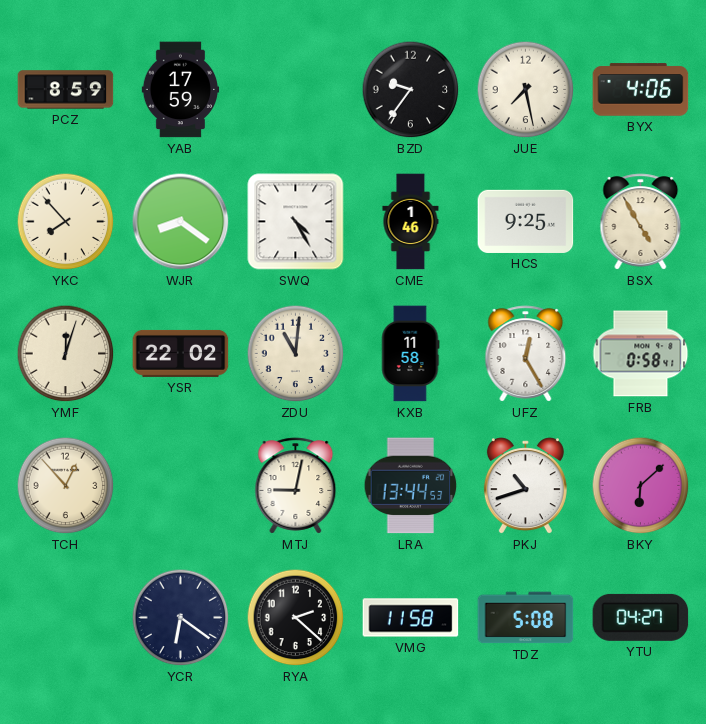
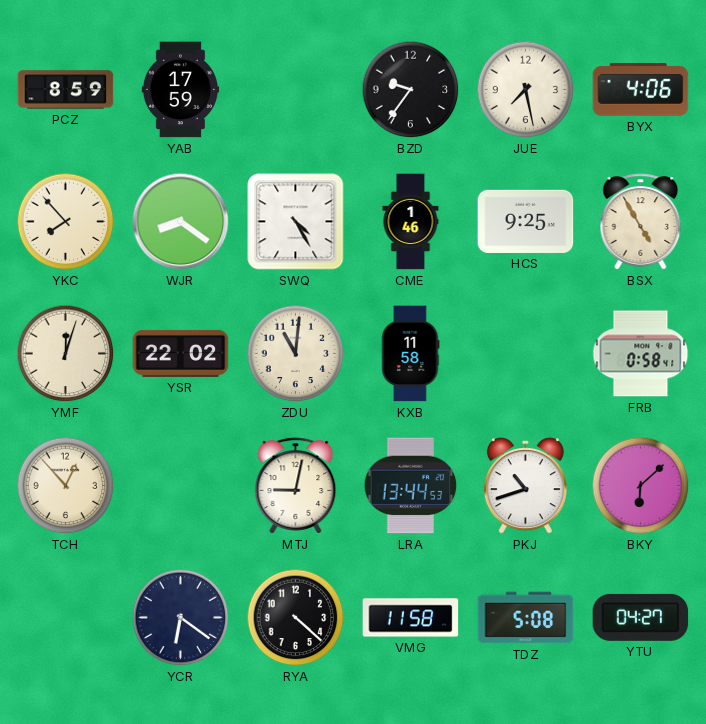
UFZ: 12:25 -> none
RYA: 2:22 -> 4:22
